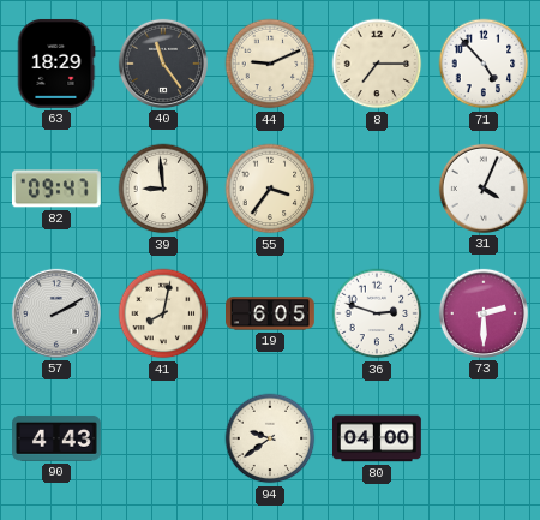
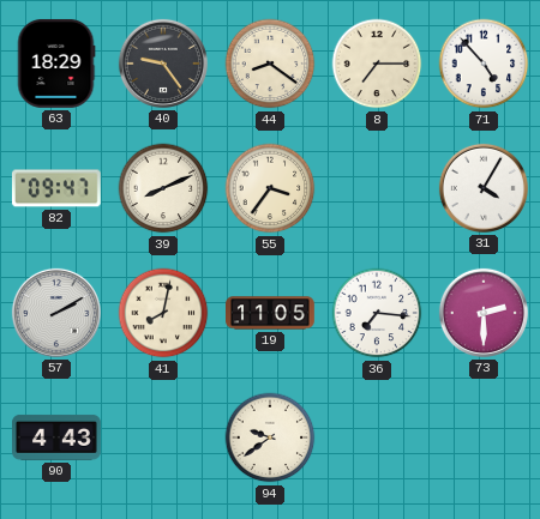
40: 11:24 -> 9:24
44: 9:11 -> 8:21
39: 8:59 -> 8:11
31: 4:04 -> 4:05
19: 6:05 -> 11:05
36: 2:48 -> 7:16
80: 04:00 -> none
